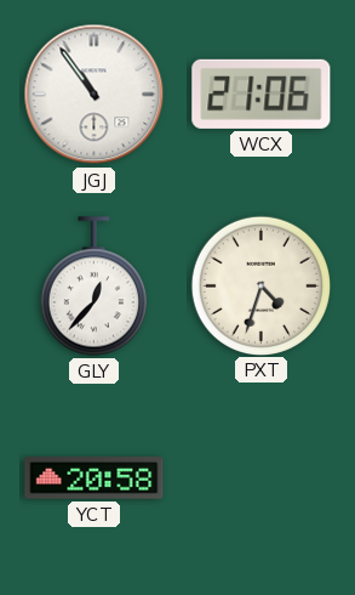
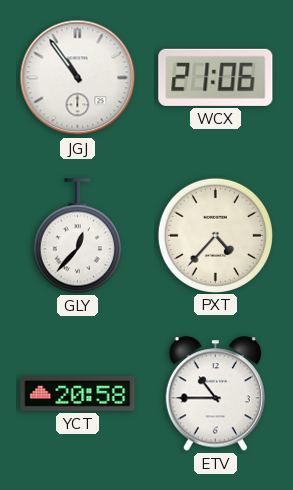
PXT: 4:33 -> 4:37
ETV: none -> 10:45
